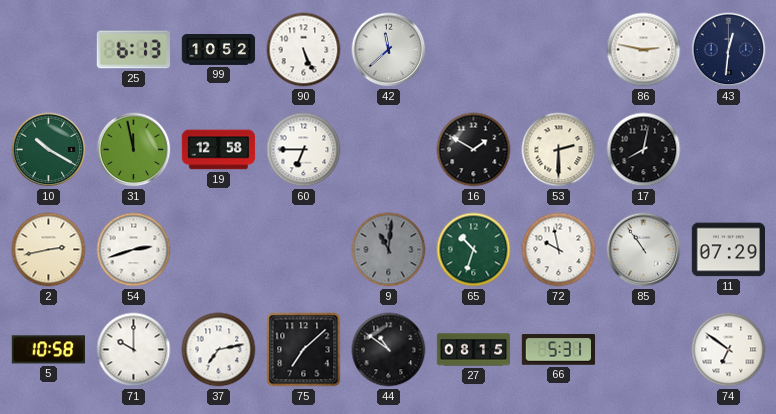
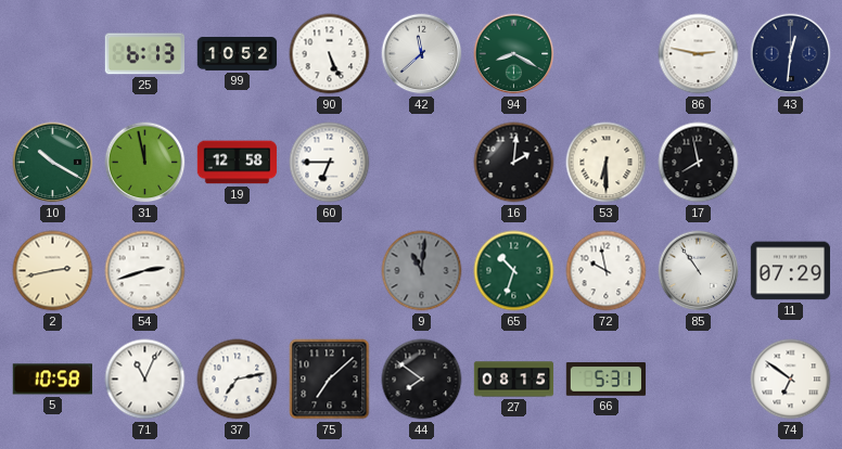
94: none -> 8:20
16: 1:50 -> 2:01
53: 2:30 -> 6:30
17: 8:02 -> 7:58
71: 10:00 -> 11:04
44: 10:51 -> 7:51
